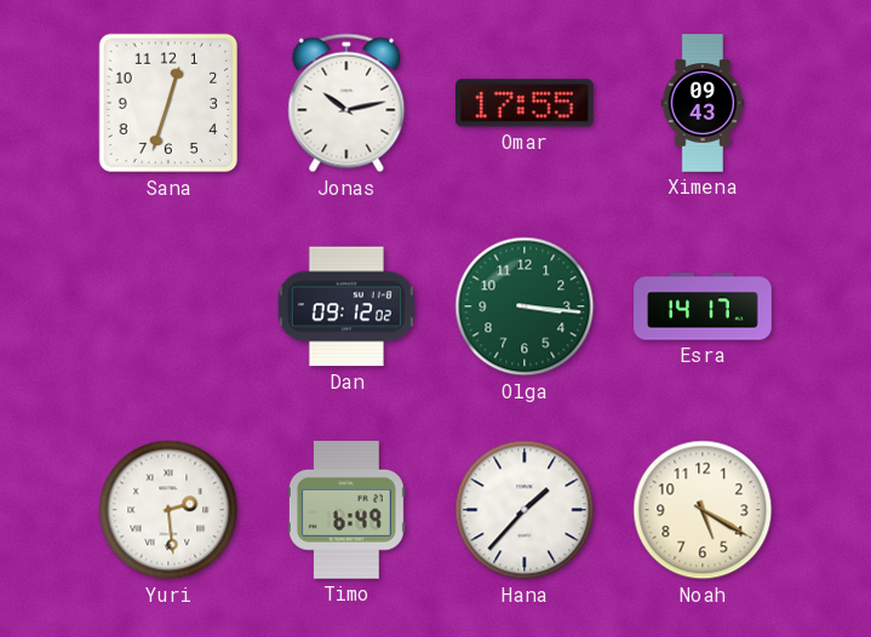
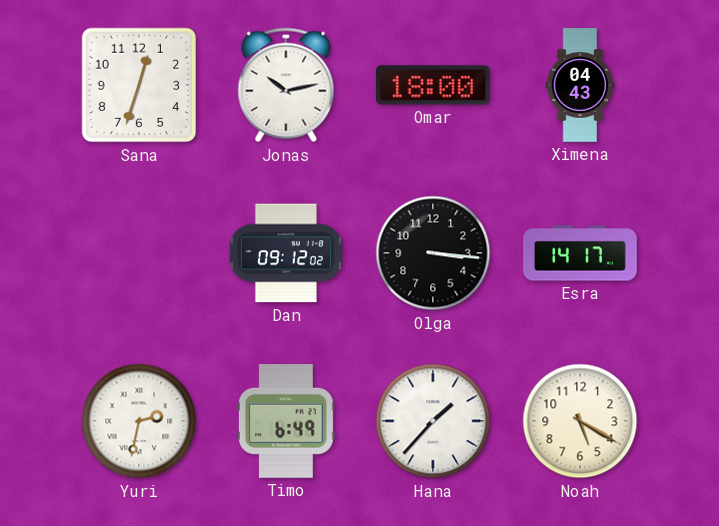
Omar: 17:55 -> 18:00
Ximena: 09:43 -> 04:43
Olga dial: green -> black
Yuri: 2:29 -> 2:32
